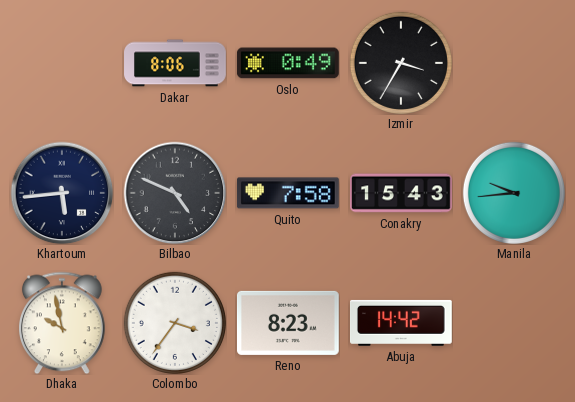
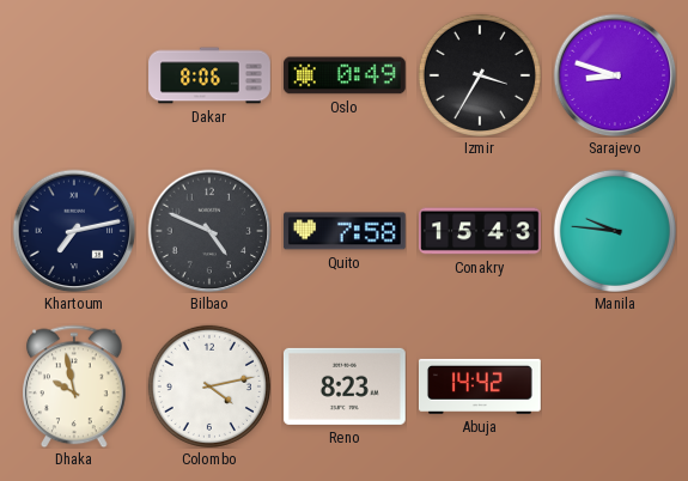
Sarajevo: none -> 8:48
Khartoum: 5:44 -> 7:13
Manila: 9:44 -> 9:46
Colombo: 3:36 -> 4:13
